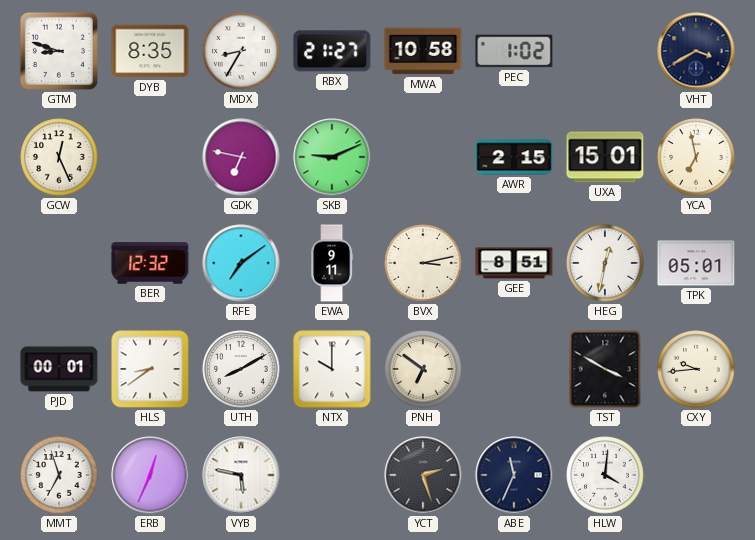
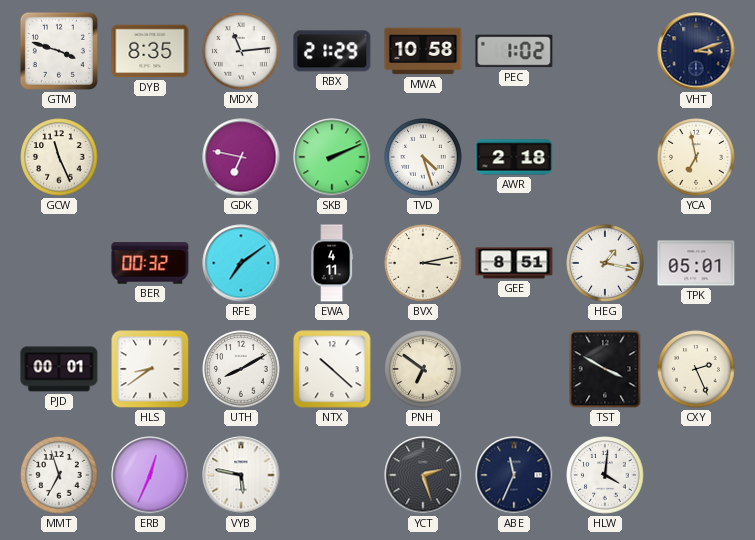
GTM: 8:48 -> 3:48
MDX: 8:35 -> 11:14
RBX: 21:27 -> 21:29
VHT: 3:40 -> 3:12
GCW: 12:26 -> 11:26
SKB: 9:11 -> 2:11
TVD: none -> 4:27
AWR: 2:15 -> 2:18
UXA: 15:01 -> none
BER: 12:32 -> 00:32
EWA: 9:11 -> 4:11
HEG: 12:32 -> 1:17
NTX: 10:00 -> 10:22
CXY: 9:44 -> 2:26
